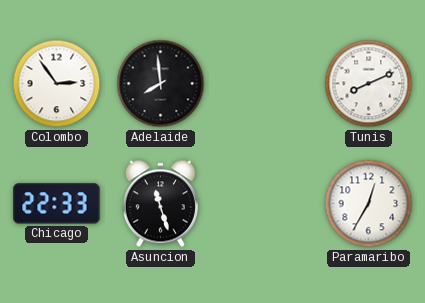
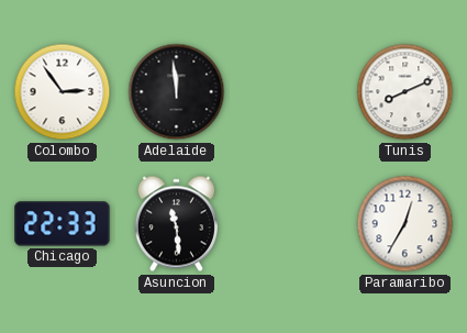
Adelaide: 7:59 -> 11:59
Asuncion: 11:27 -> 11:29
